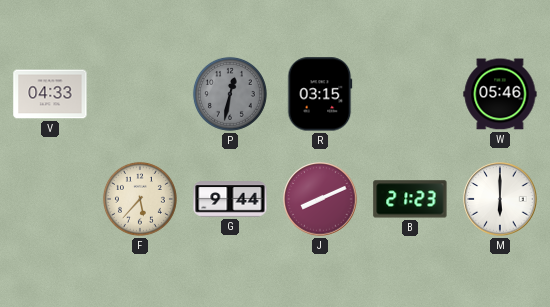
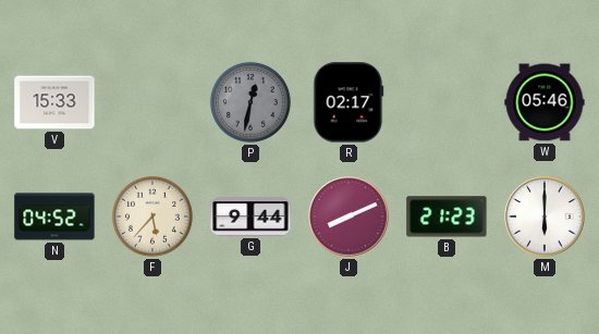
V: 04:33 -> 15:33
R: 03:15 -> 02:17
N: none -> 04:52
